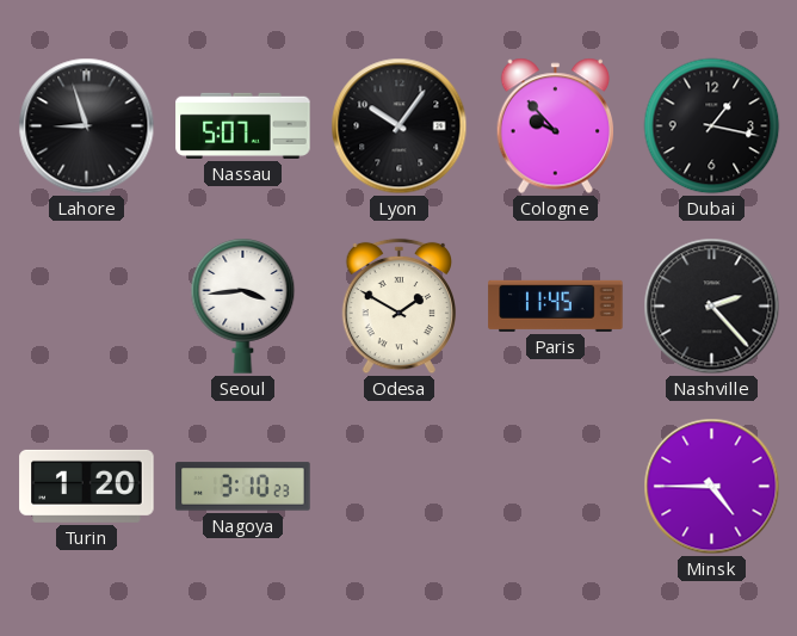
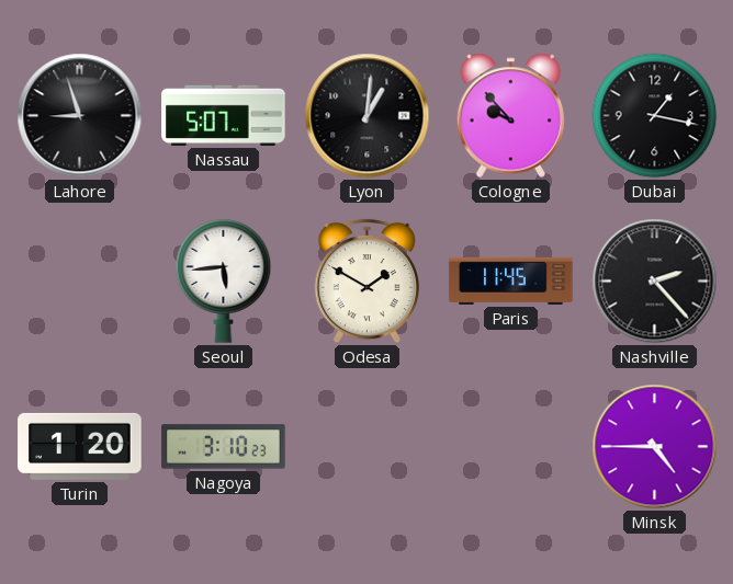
Lyon: 10:06 -> 1:01
Seoul: 3:44 -> 5:44
